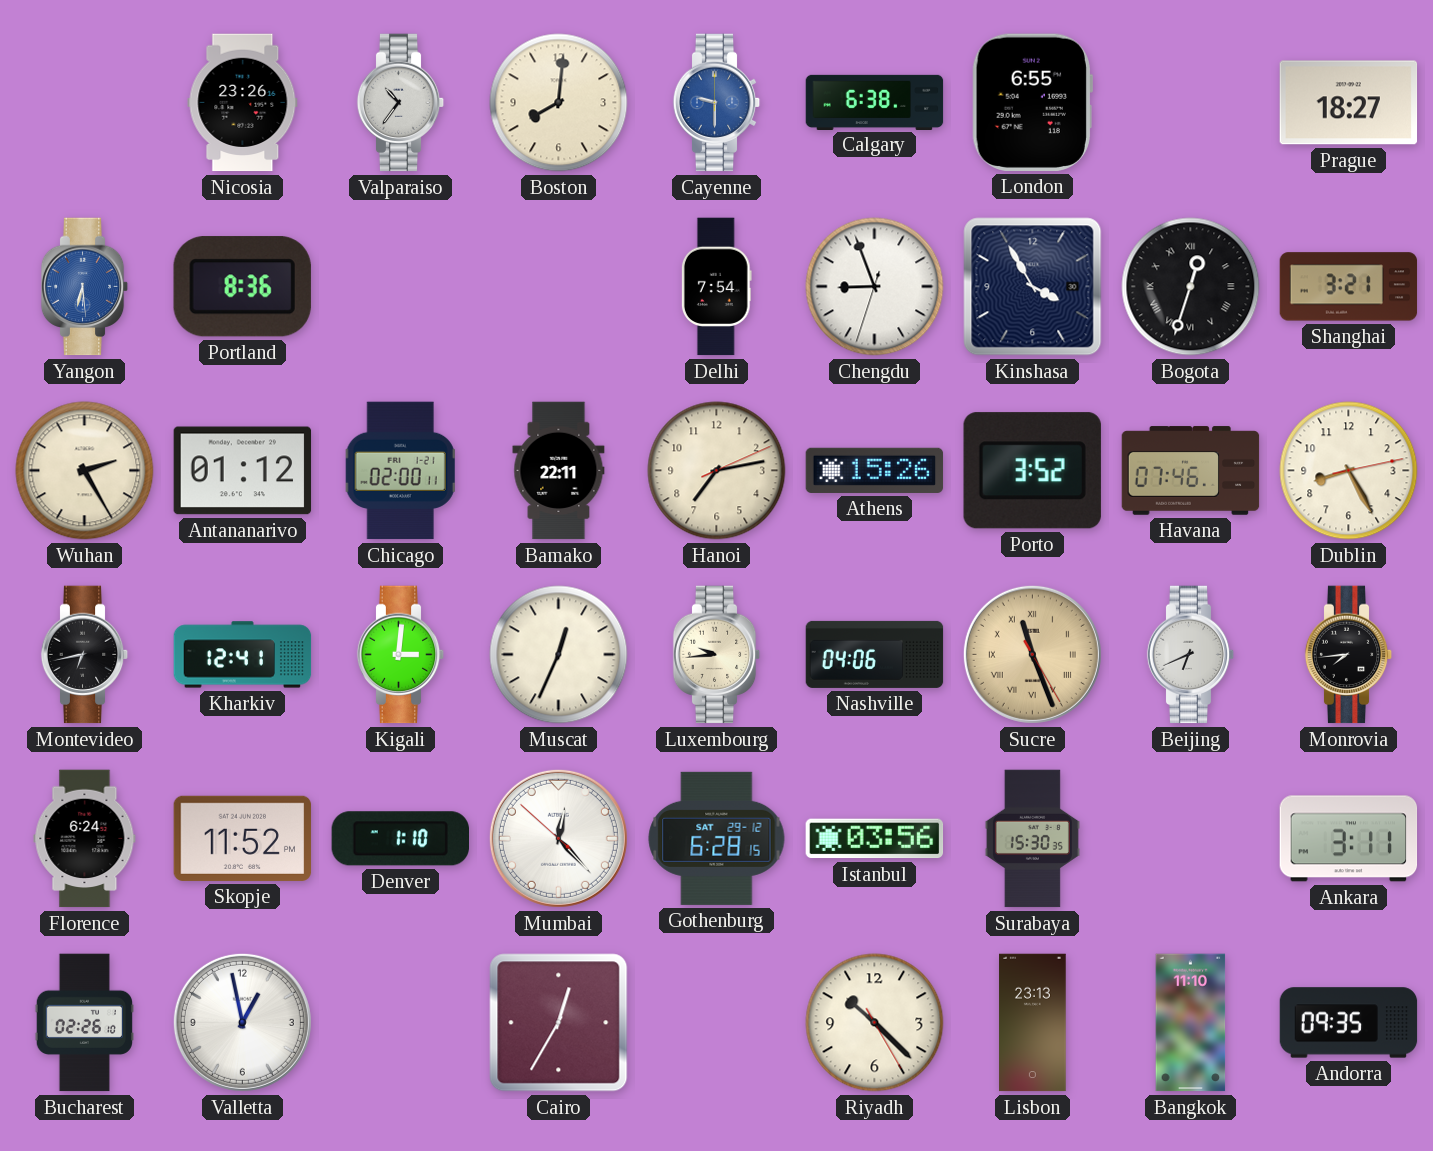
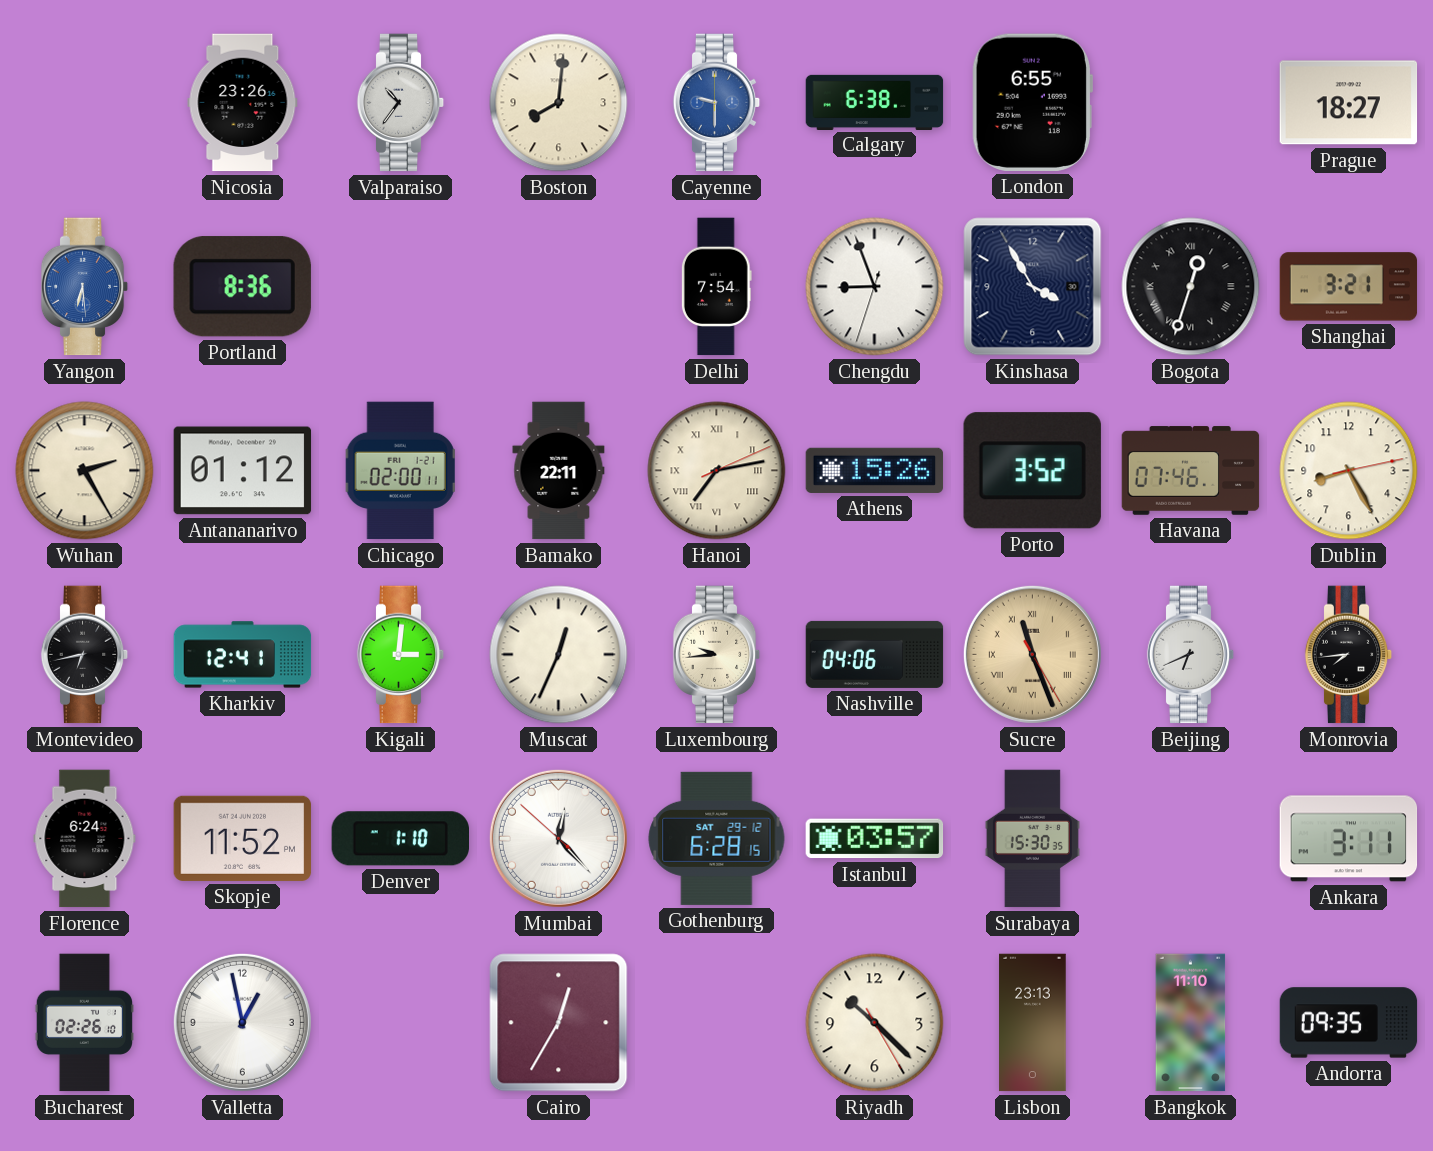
Hanoi numerals: Arabic -> Roman
Istanbul: 03:56 -> 03:57
